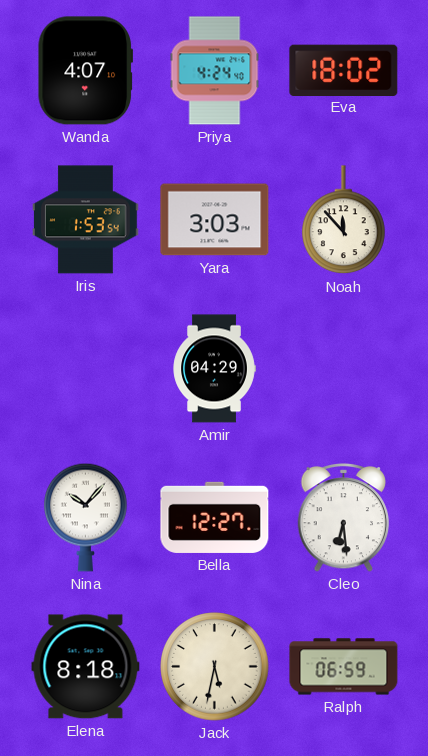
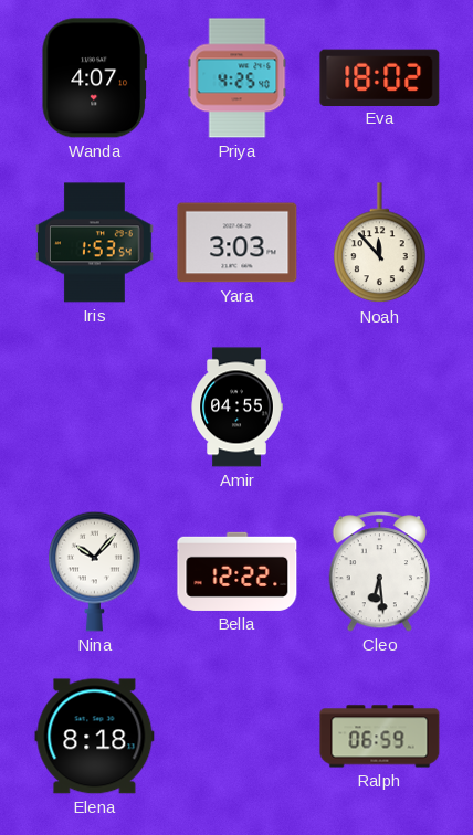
Priya: 4:24 -> 4:25
Amir: 04:29 -> 04:55
Bella: 12:27 -> 12:22
Jack: 5:32 -> none
